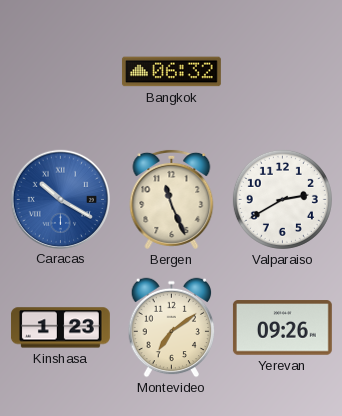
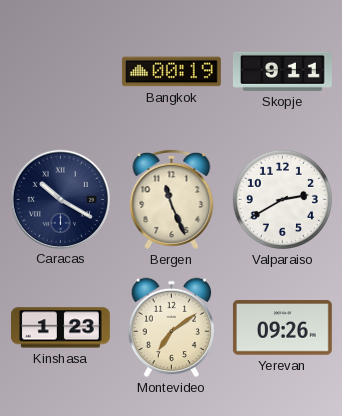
Bangkok: 06:32 -> 00:19
Skopje: none -> 9:11
Caracas dial: blue -> navy
